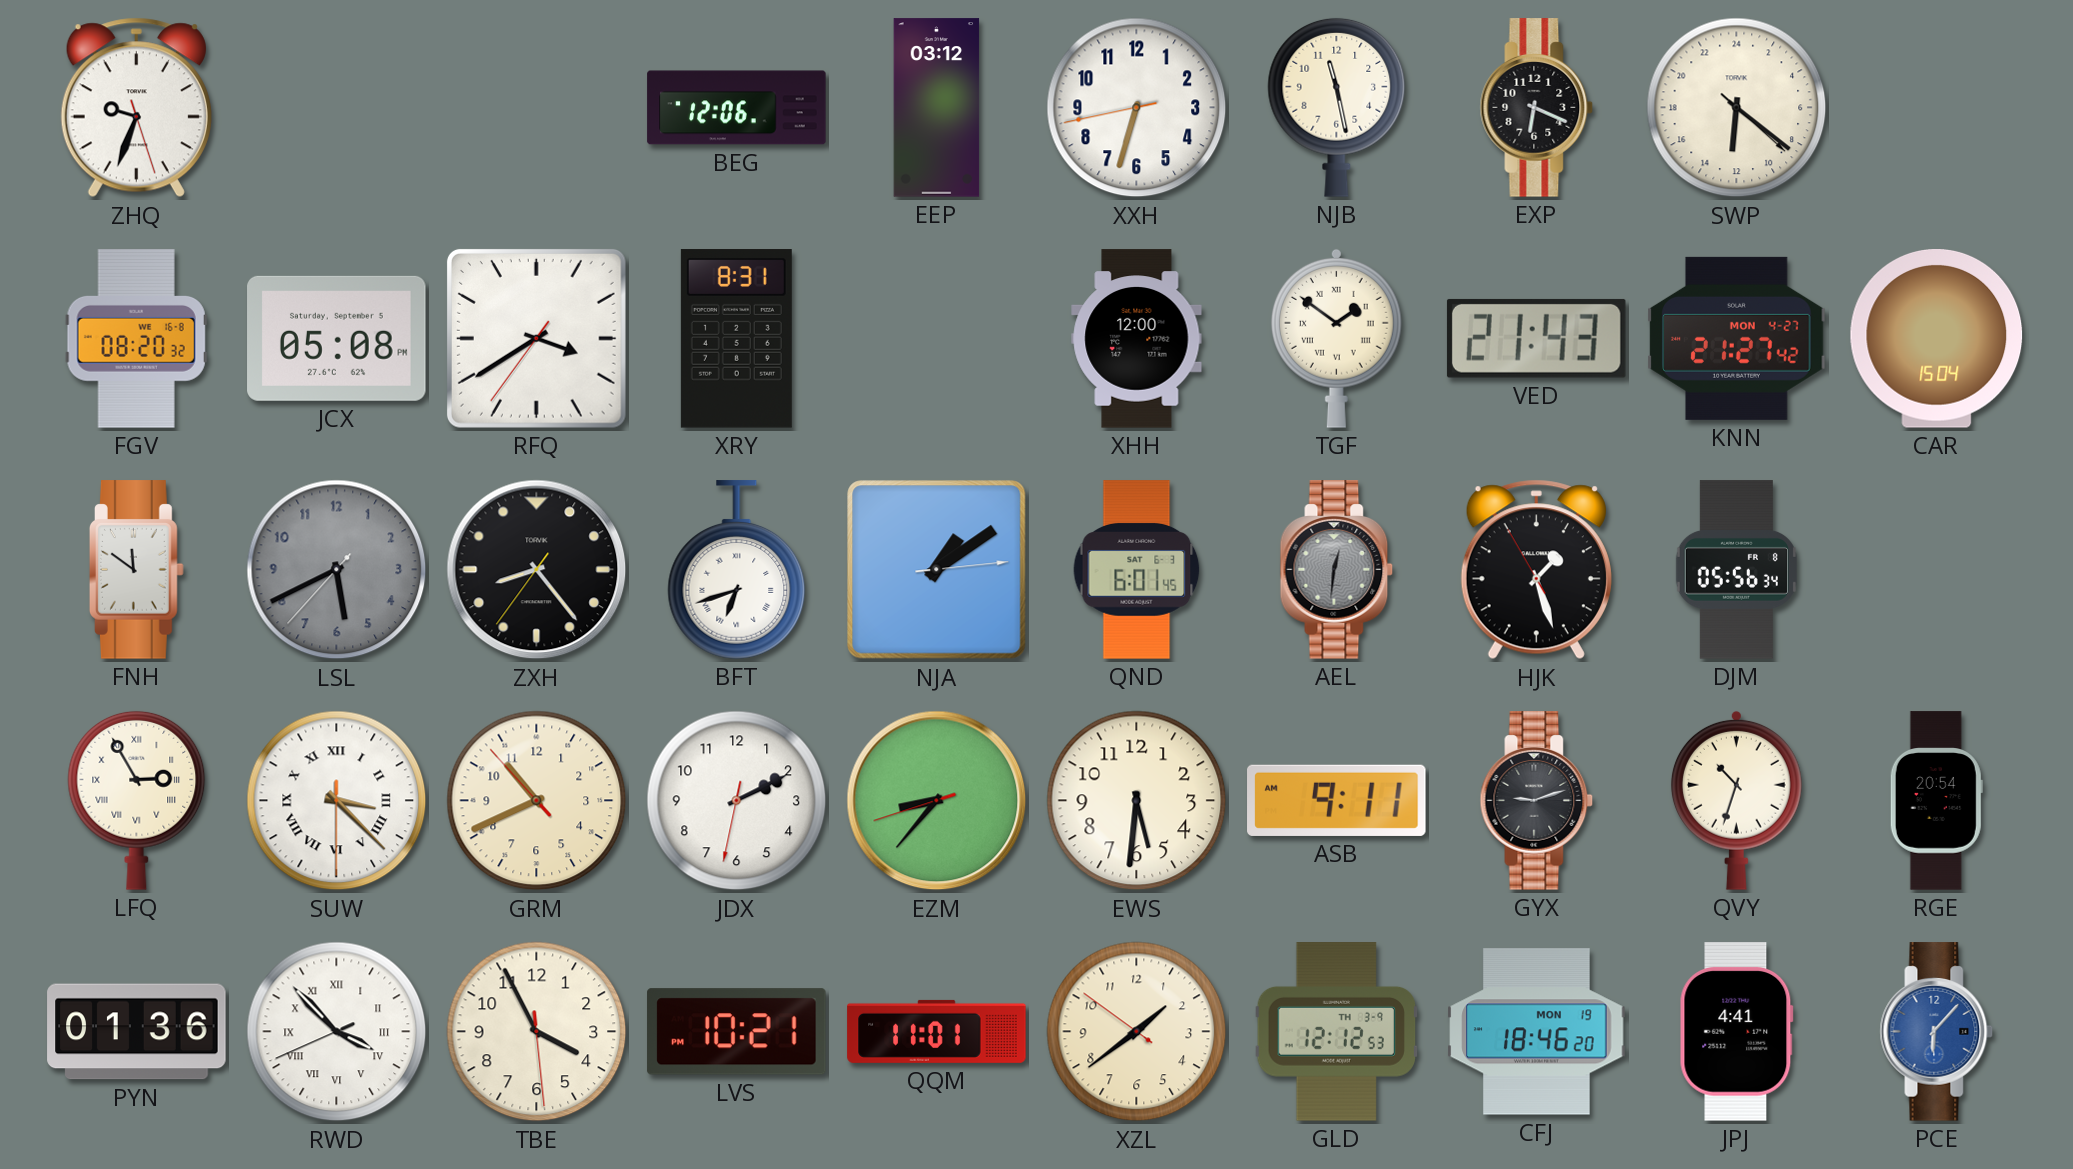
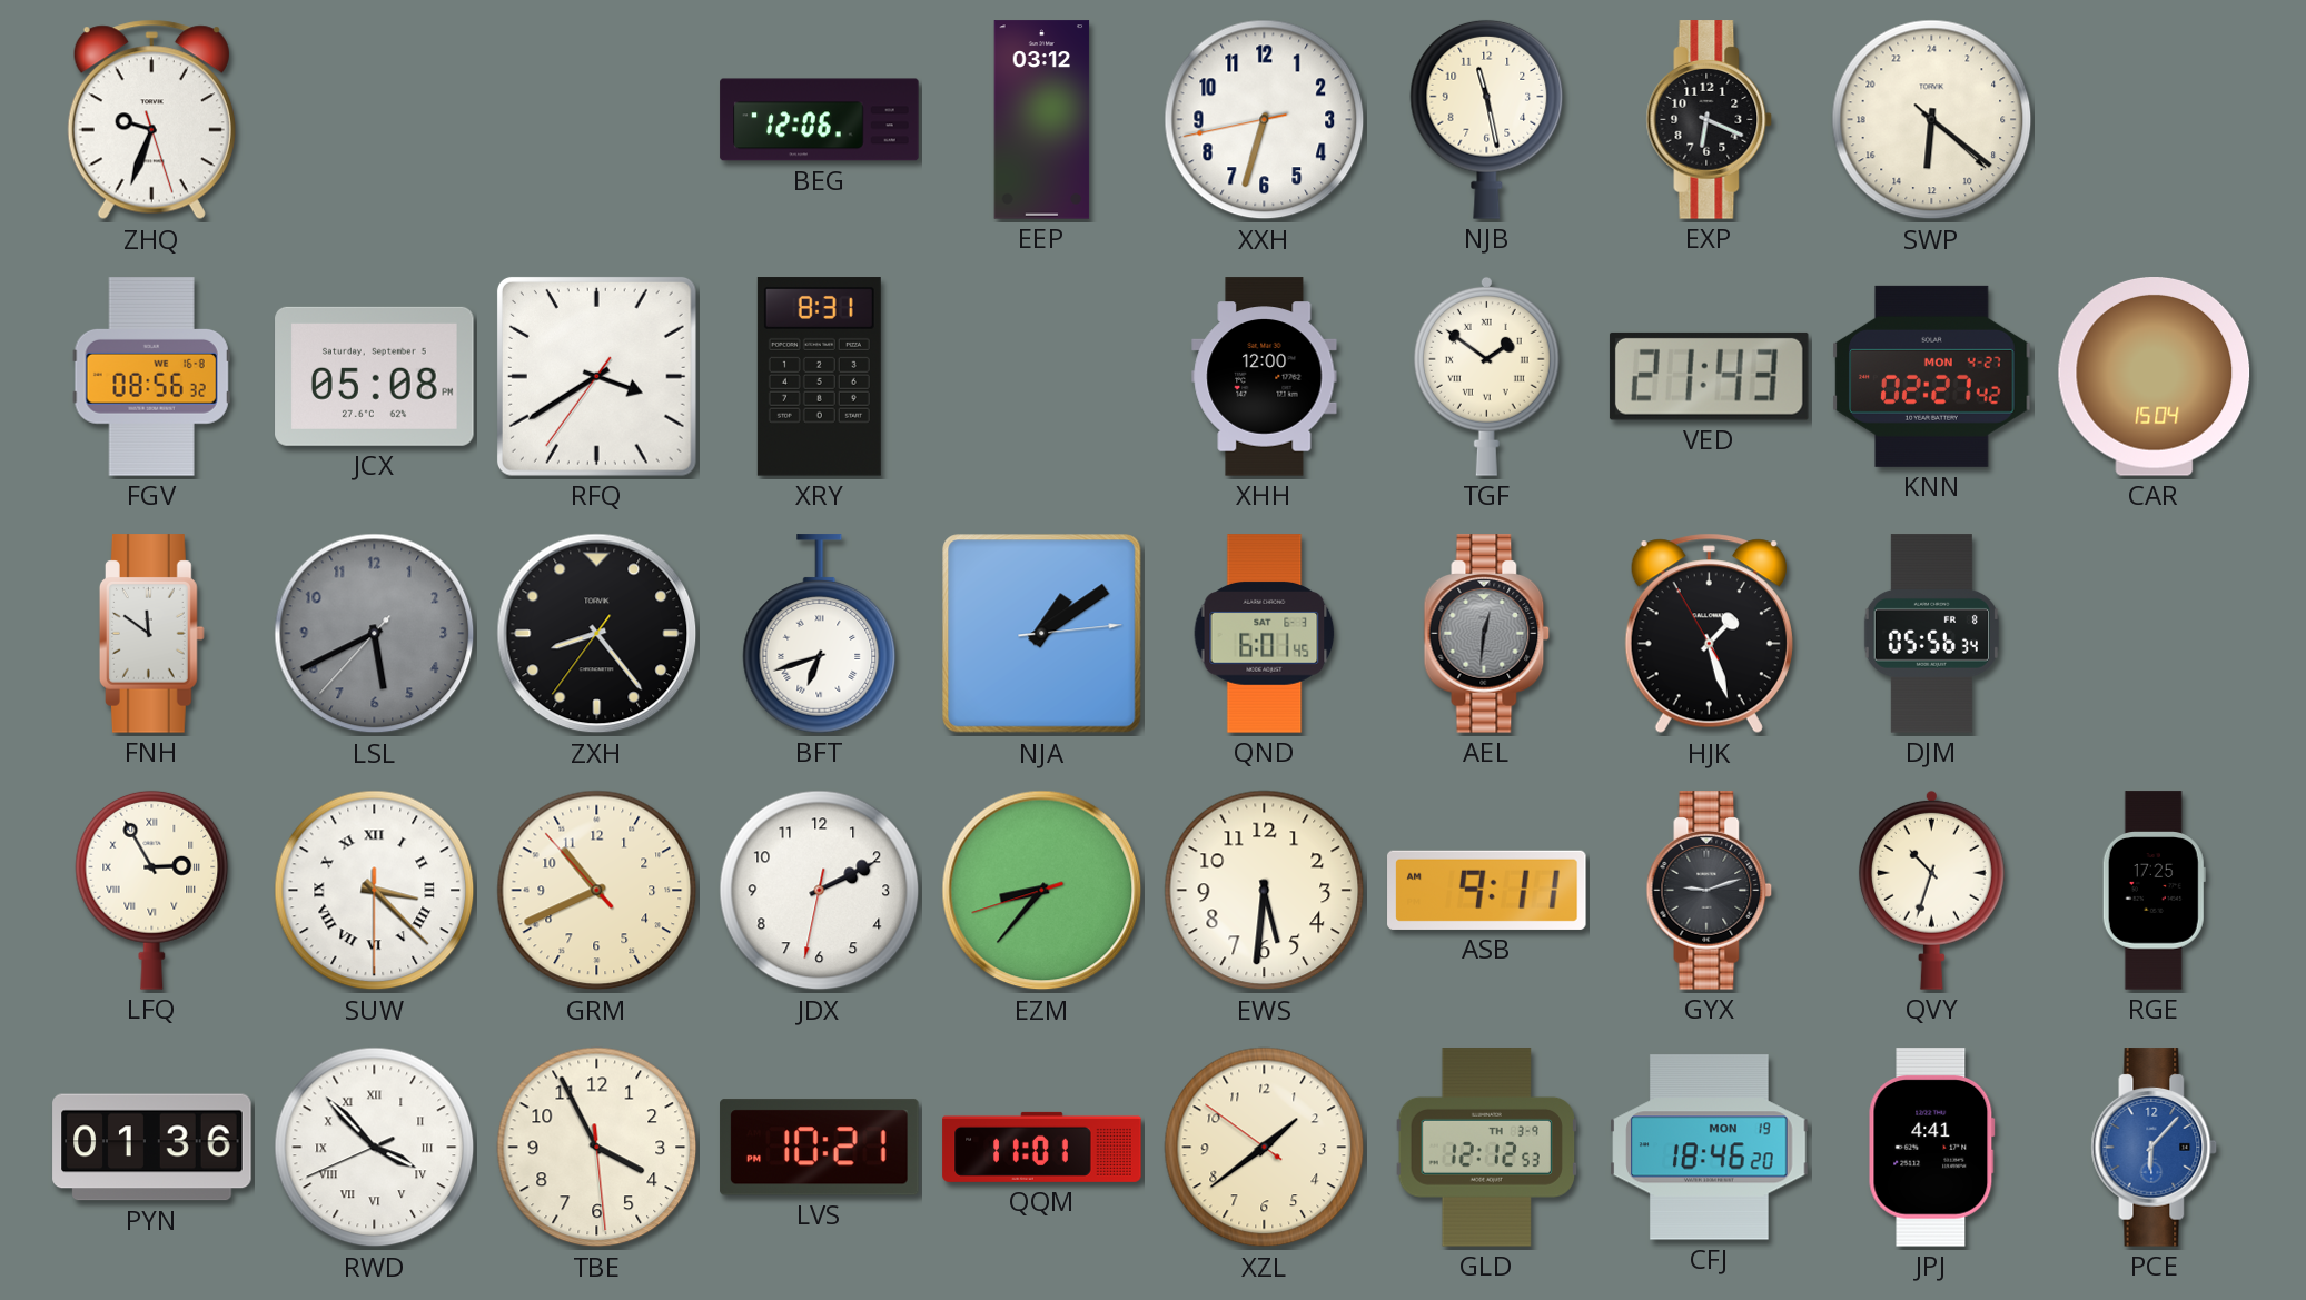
FGV: 08:20 -> 08:56
KNN: 21:27 -> 02:27
RGE: 20:54 -> 17:25
